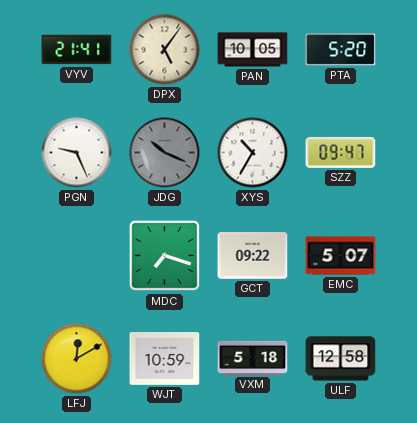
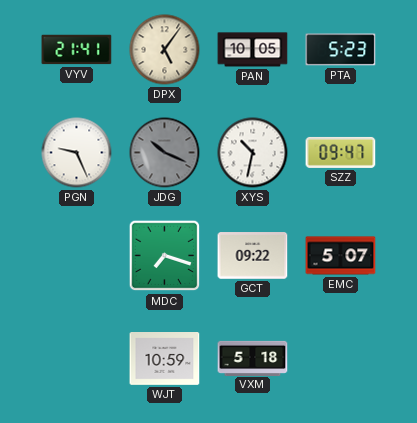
PTA: 5:20 -> 5:23
XYS: 10:35 -> 10:32
LFJ: 12:10 -> none
ULF: 12:58 -> none
